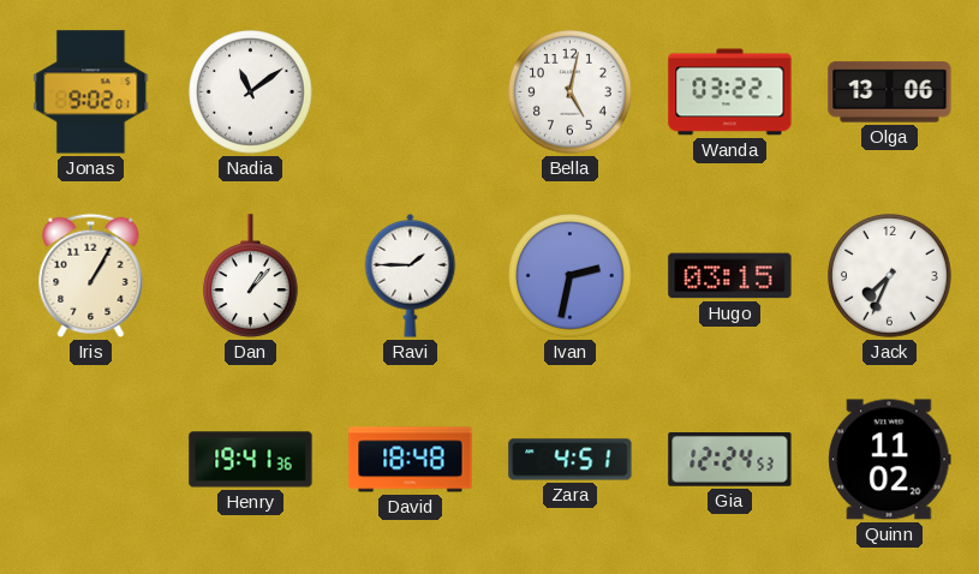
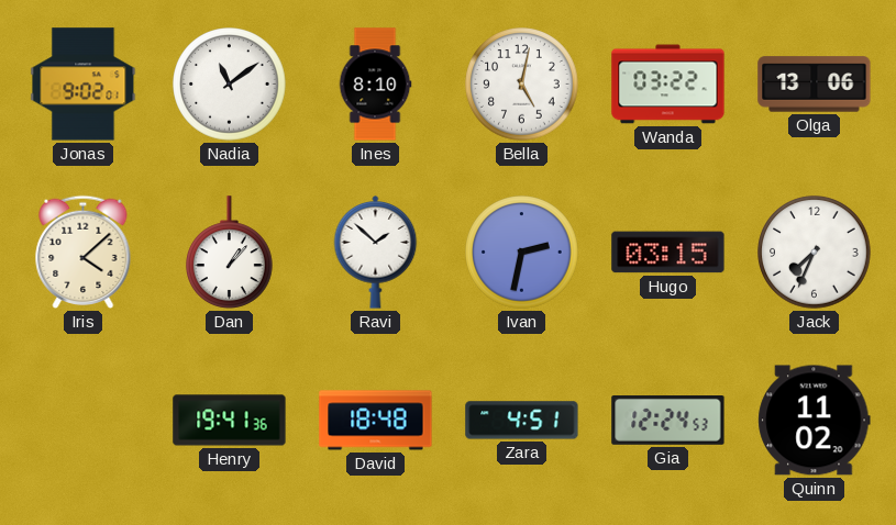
Ines: none -> 8:10
Iris: 1:05 -> 4:08
Ravi: 1:45 -> 1:52
